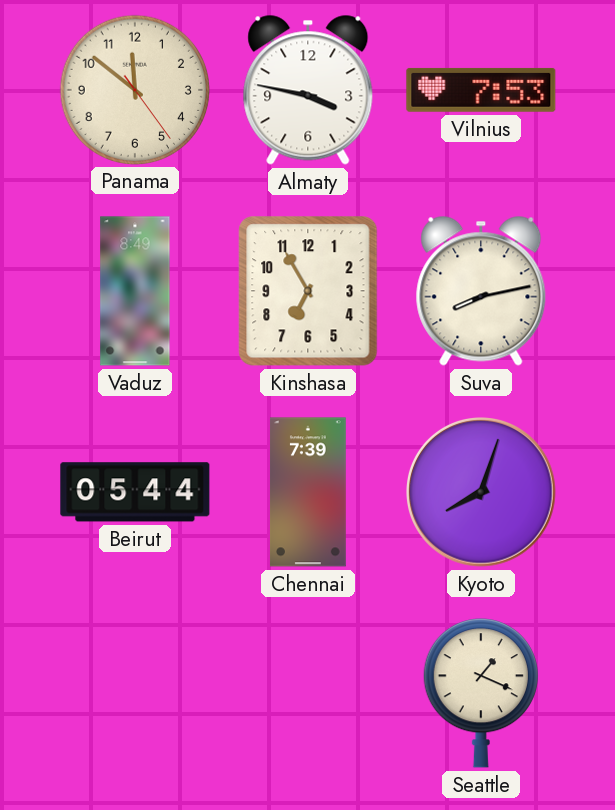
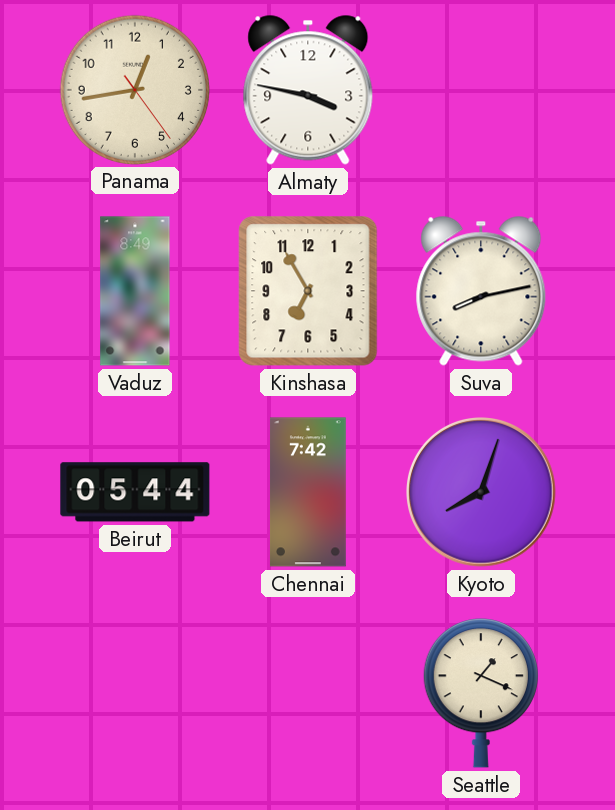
Panama: 11:51 -> 12:43
Vilnius: 7:53 -> none
Chennai: 7:39 -> 7:42
